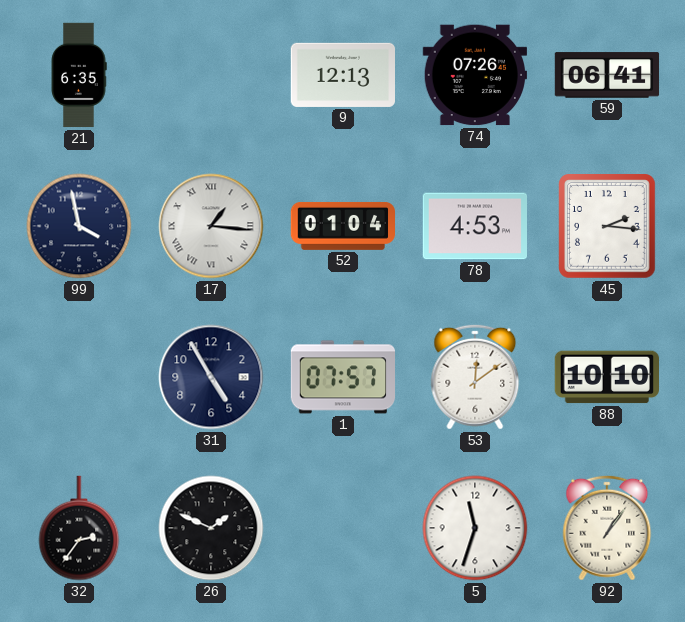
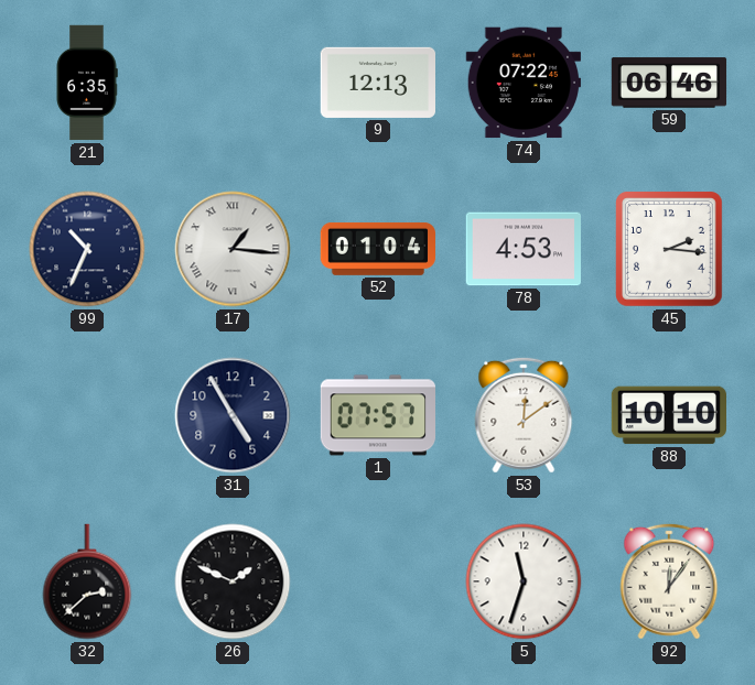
74: 07:26 -> 07:22
59: 06:41 -> 06:46
99: 3:58 -> 10:34
32: 2:36 -> 2:38
92: 1:06 -> 12:06
